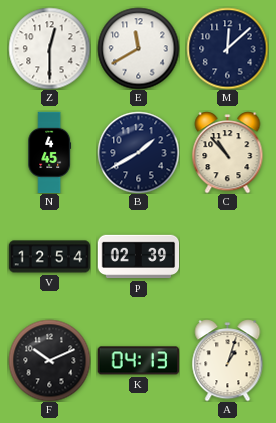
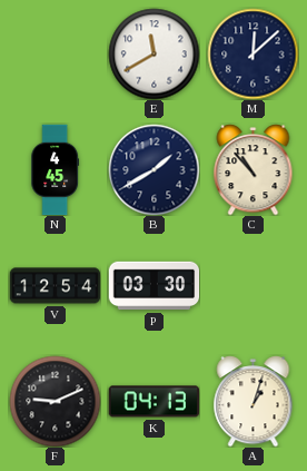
Z: 12:30 -> none
P: 02:39 -> 03:30
F: 10:11 -> 9:11
